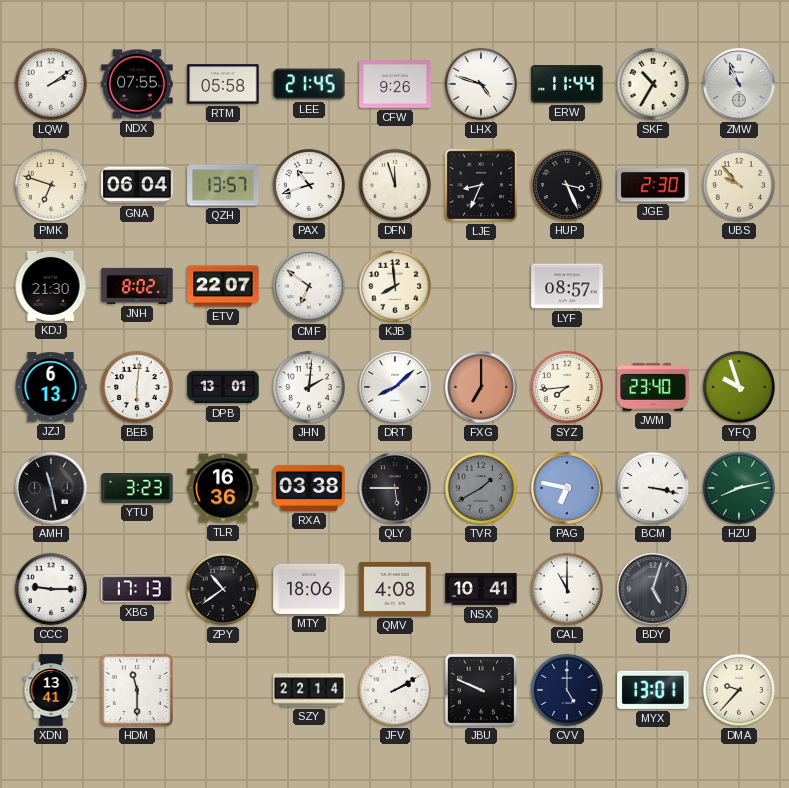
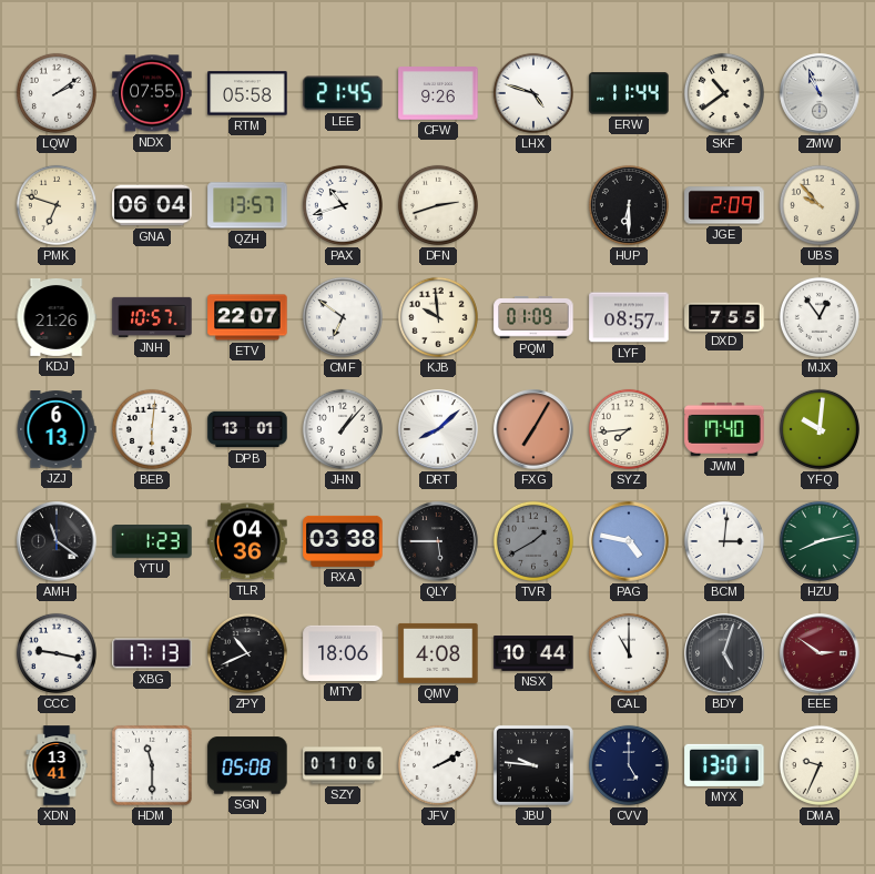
SKF: 10:35 -> 10:39
DFN: 11:57 -> 2:42
LJE: 8:34 -> none
HUP: 3:26 -> 6:30
JGE: 2:30 -> 2:09
KDJ: 21:30 -> 21:26
JNH: 8:02 -> 10:57
KJB: 7:59 -> 9:59
PQM: none -> 01:09
DXD: none -> 7:55
MJX: none -> 12:54
JHN: 2:01 -> 1:07
FXG: 7:00 -> 7:05
JWM: 23:40 -> 17:40
YFQ: 9:57 -> 10:01
AMH: 11:28 -> 11:21
YTU: 3:23 -> 1:23
TLR: 16:36 -> 04:36
PAG: 6:47 -> 4:47
BCM: 3:17 -> 3:01
CCC: 9:15 -> 9:17
ZPY: 10:39 -> 10:41
NSX: 10:41 -> 10:44
EEE: none -> 2:51
SGN: none -> 05:08
SZY: 22:14 -> 01:06
JBU: 9:49 -> 9:46
DMA: 9:37 -> 9:34
